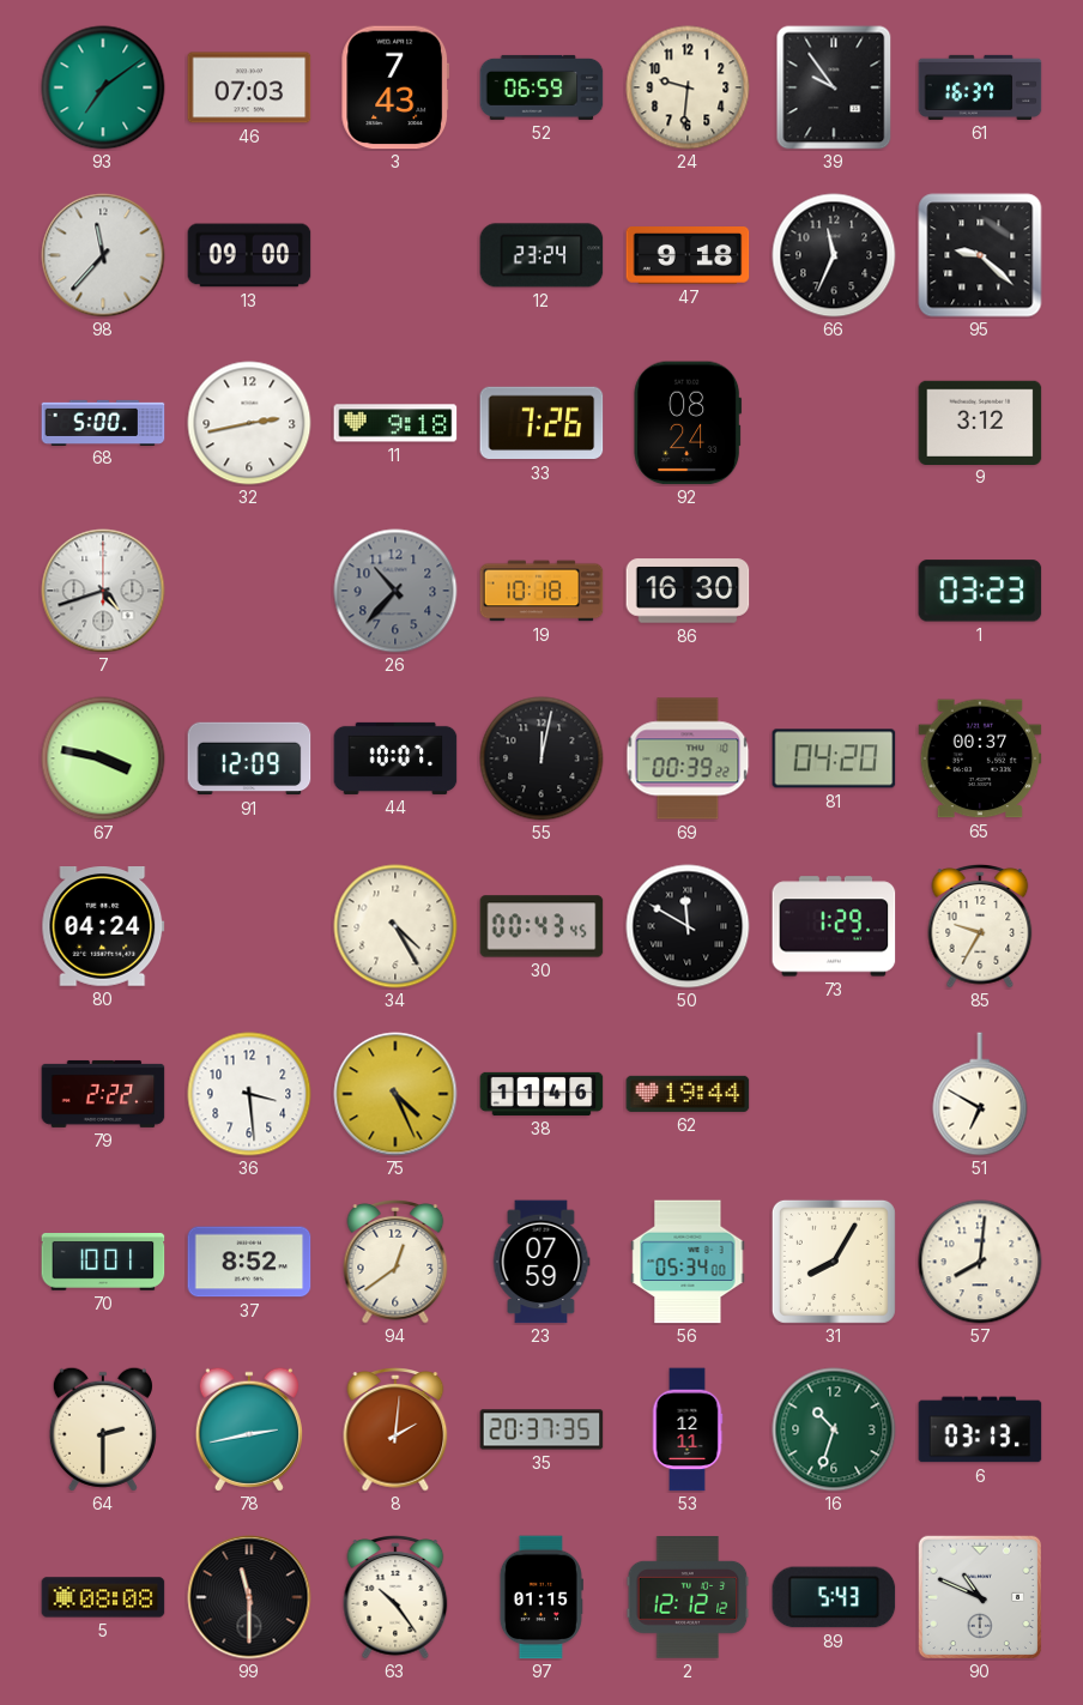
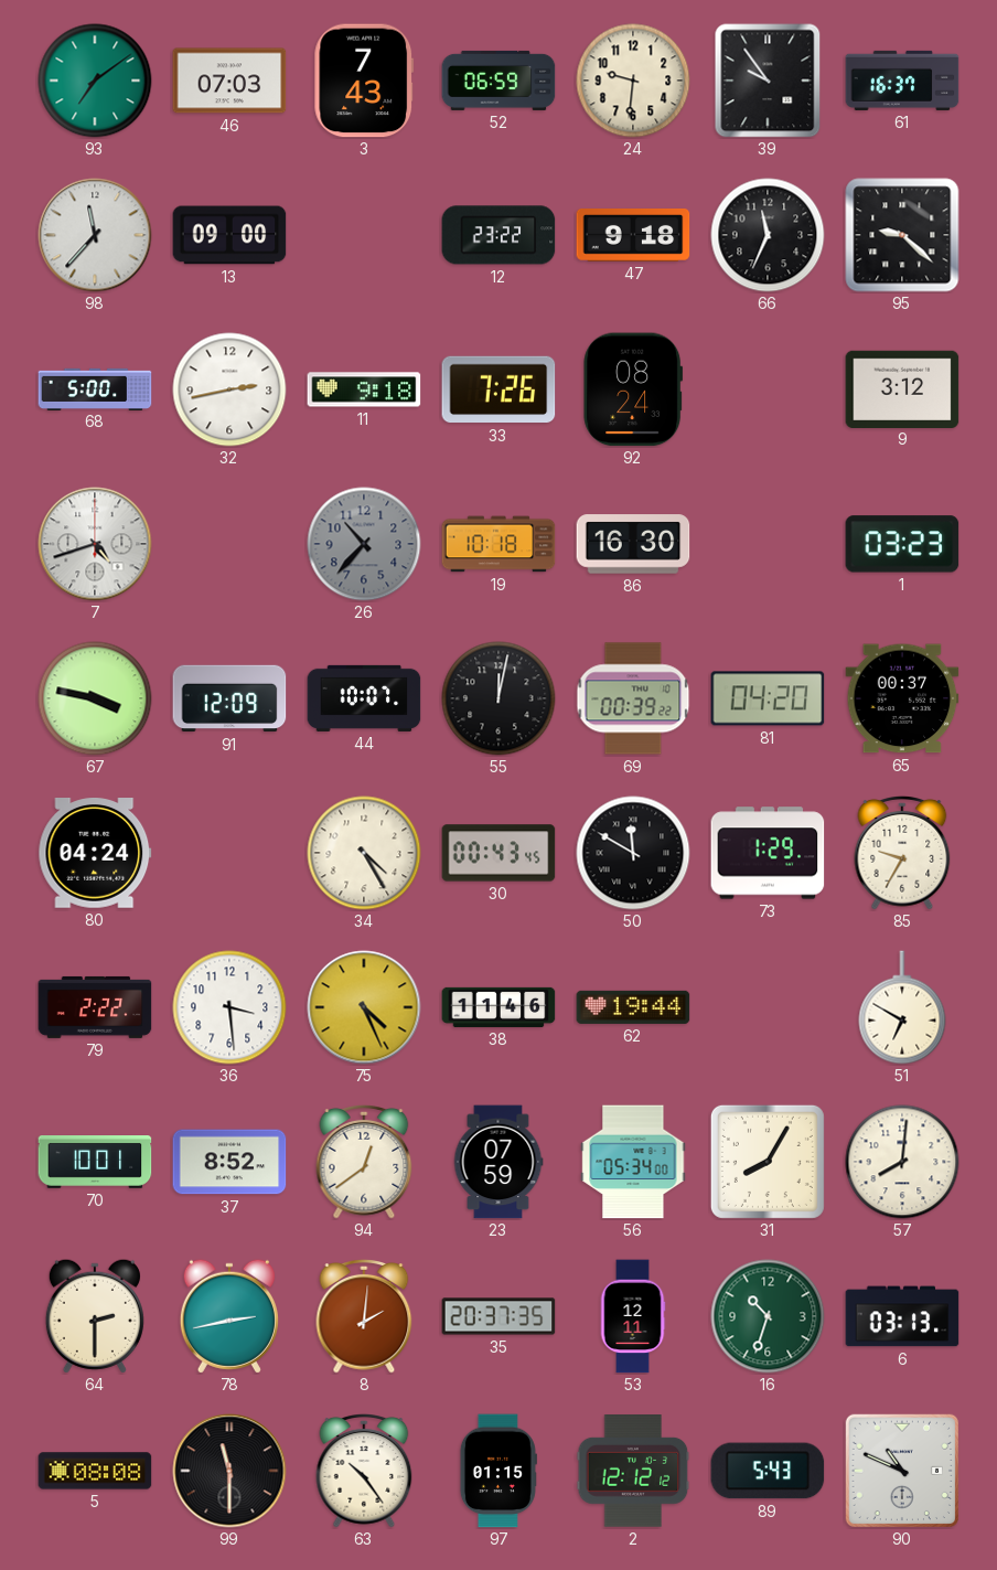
12: 23:24 -> 23:22
